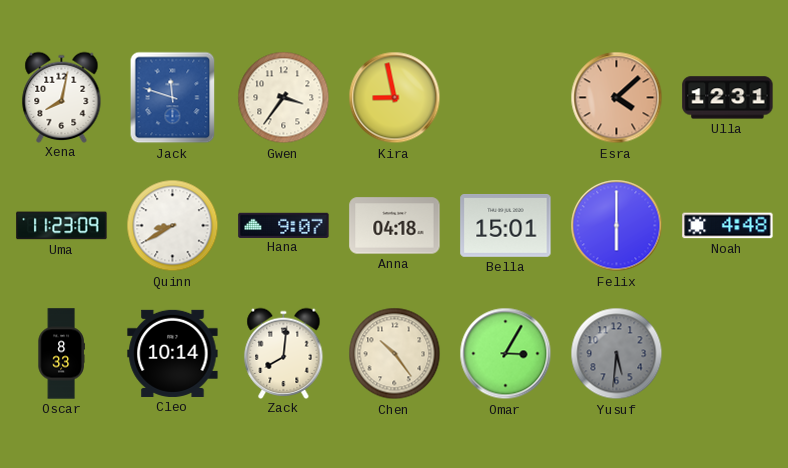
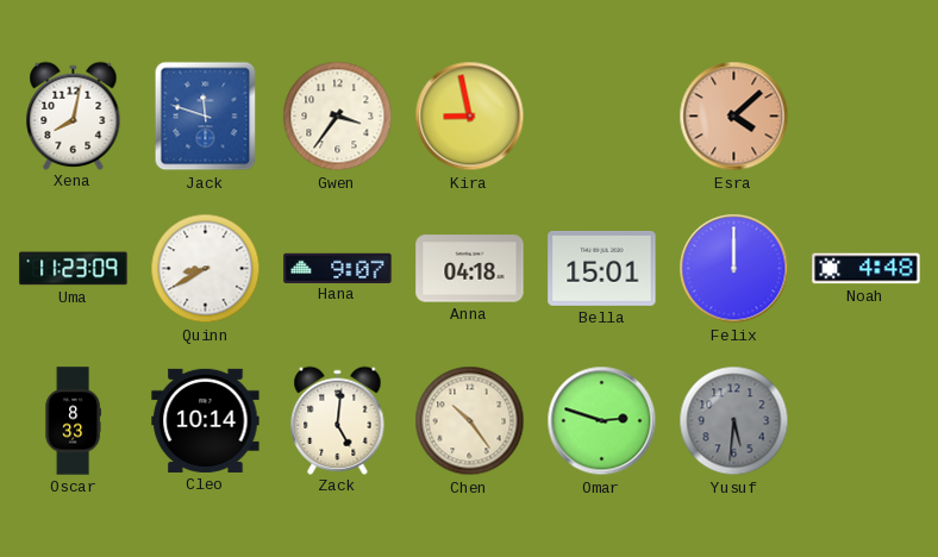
Ulla: 12:31 -> none
Felix: 6:00 -> 12:00
Zack: 8:01 -> 5:01
Omar: 3:05 -> 2:48
